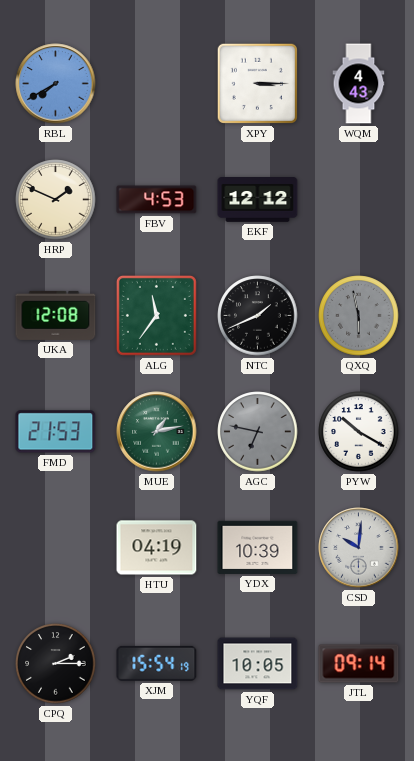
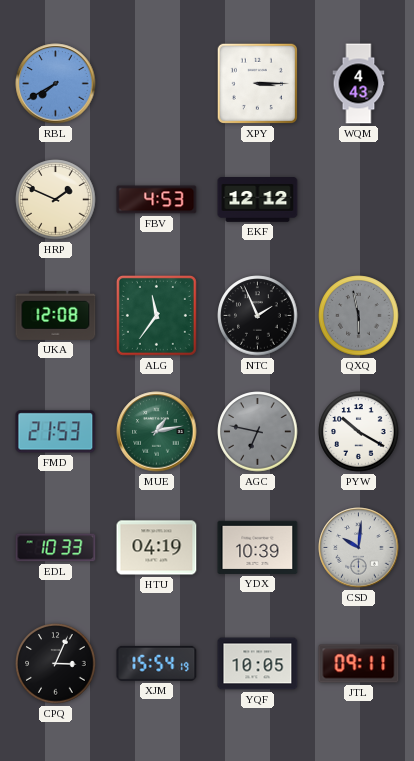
NTC: 1:41 -> 1:56
EDL: none -> 10:33
CPQ: 2:15 -> 3:04
JTL: 09:14 -> 09:11
